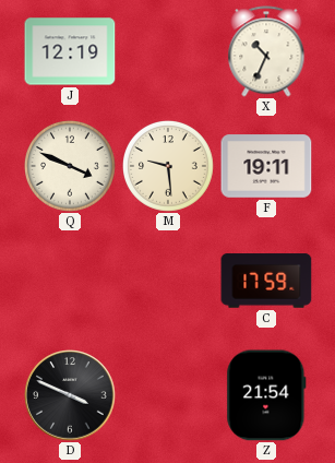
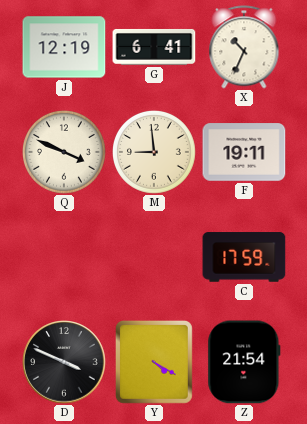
G: none -> 6:41
M: 9:29 -> 8:59
Y: none -> 4:20
